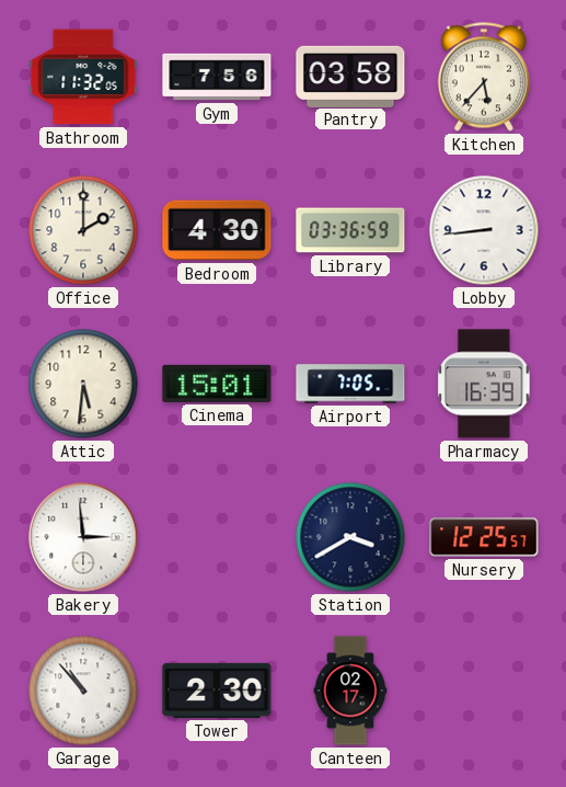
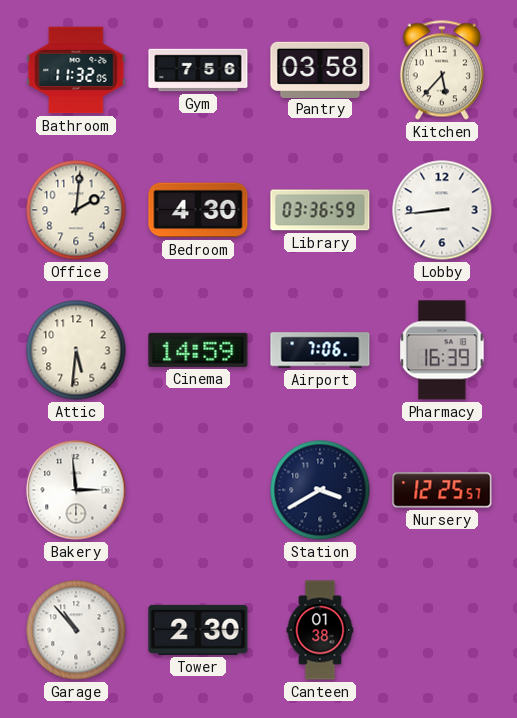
Office: 2:00 -> 2:01
Cinema: 15:01 -> 14:59
Airport: 7:05 -> 7:06
Canteen: 02:17 -> 01:38
